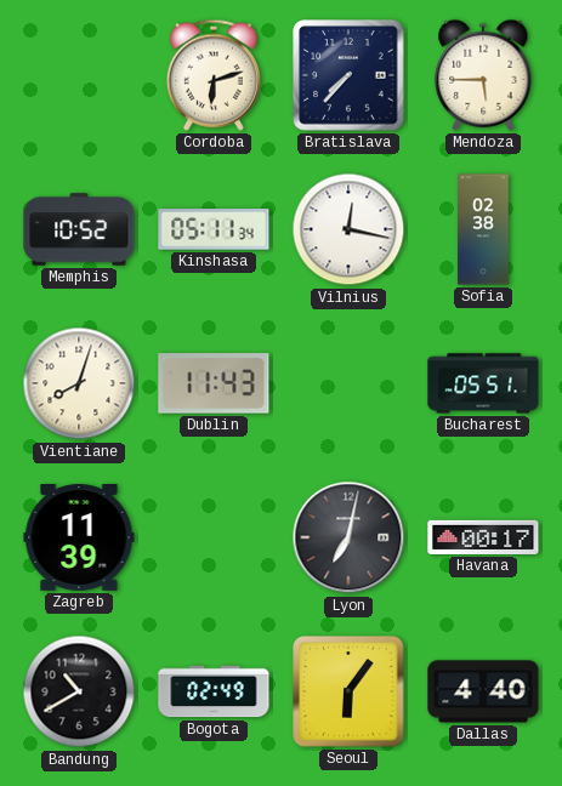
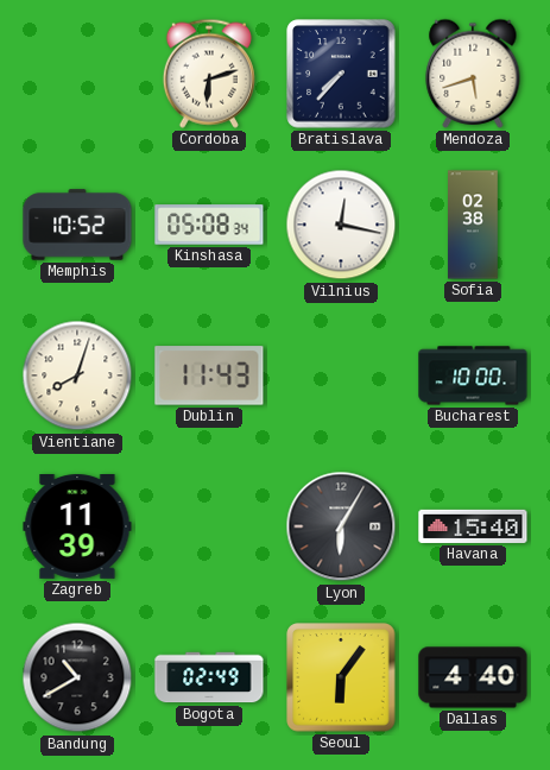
Mendoza: 5:45 -> 5:42
Kinshasa: 05:11 -> 05:08
Bucharest: 05:51 -> 10:00
Lyon: 7:02 -> 6:05
Havana: 00:17 -> 15:40
